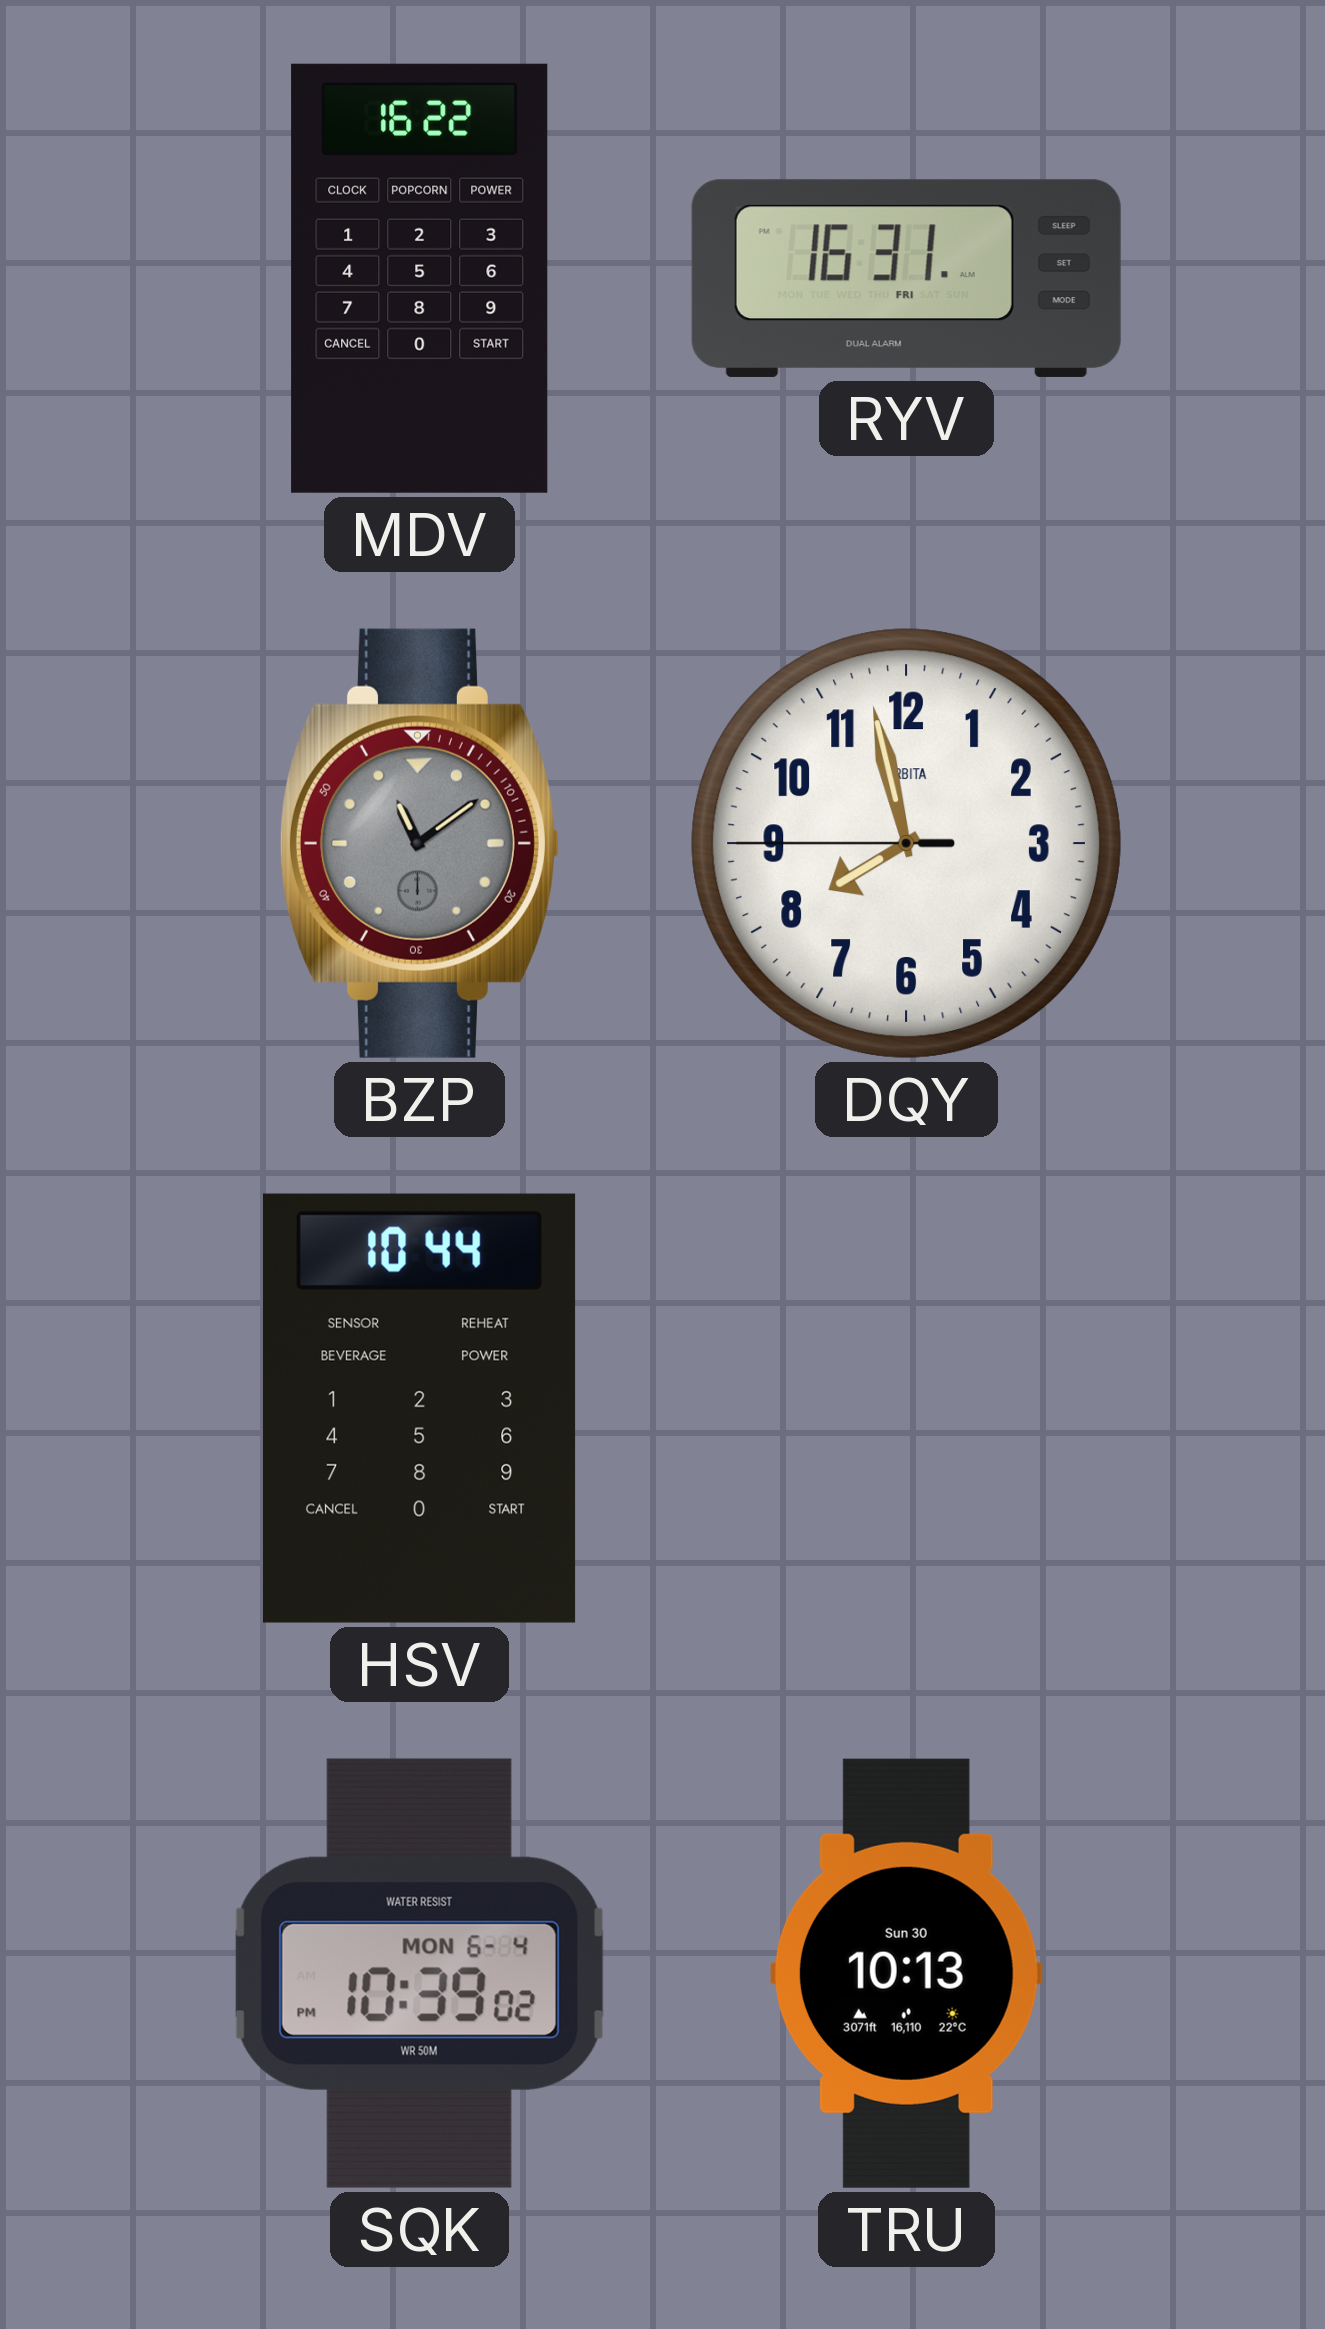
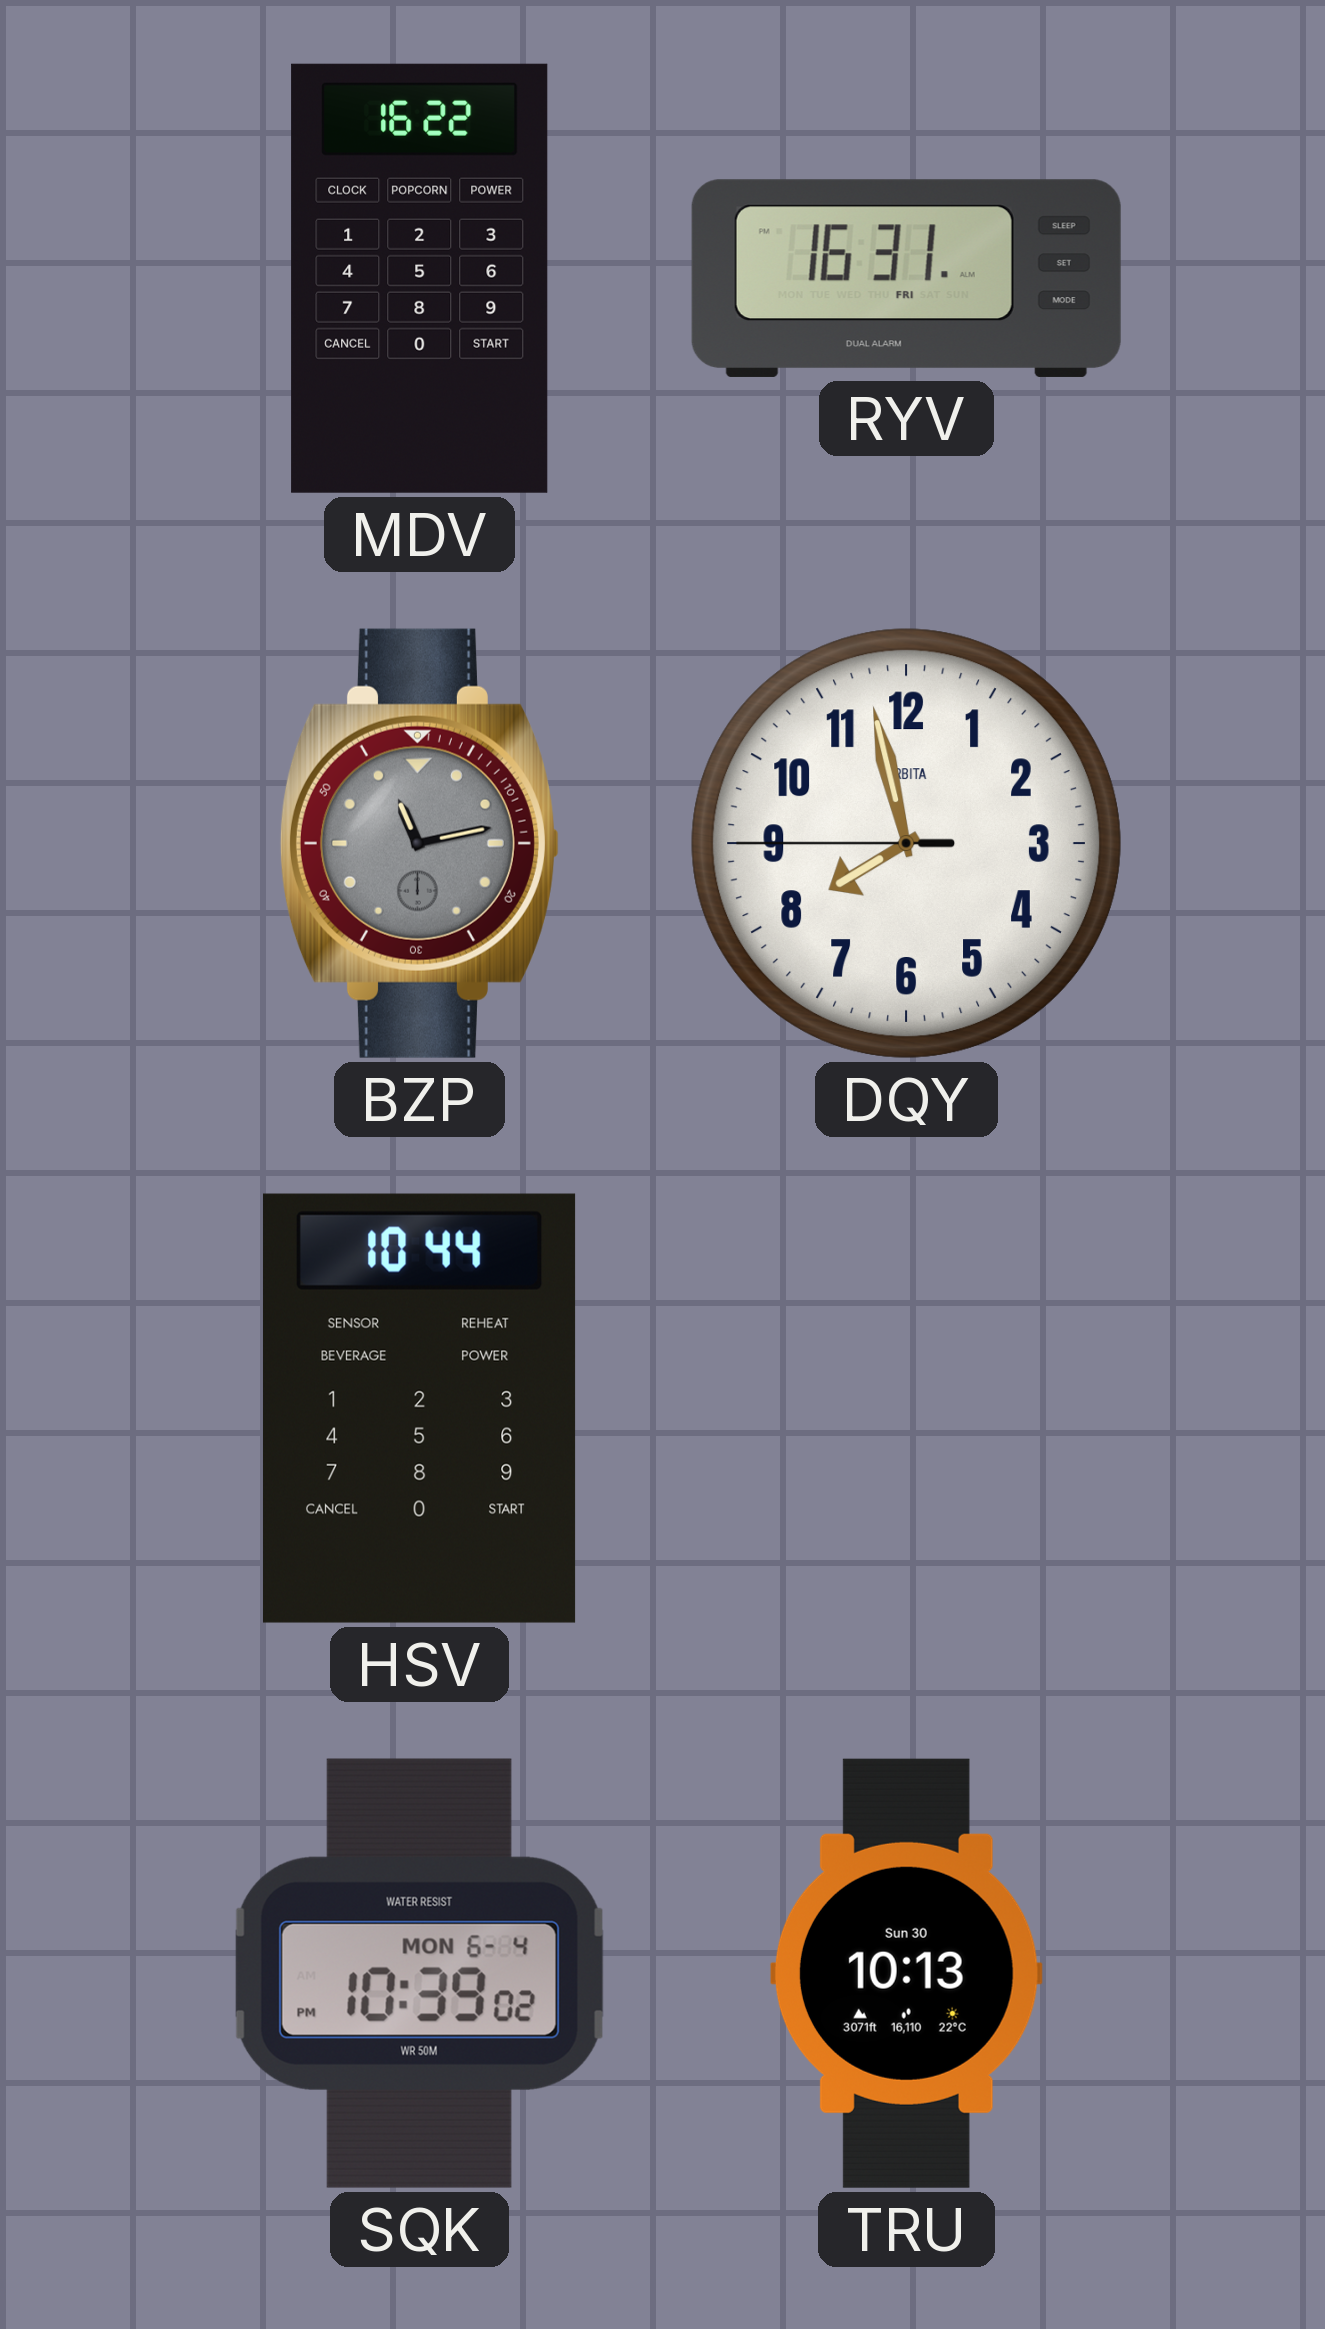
BZP: 11:09 -> 11:13
